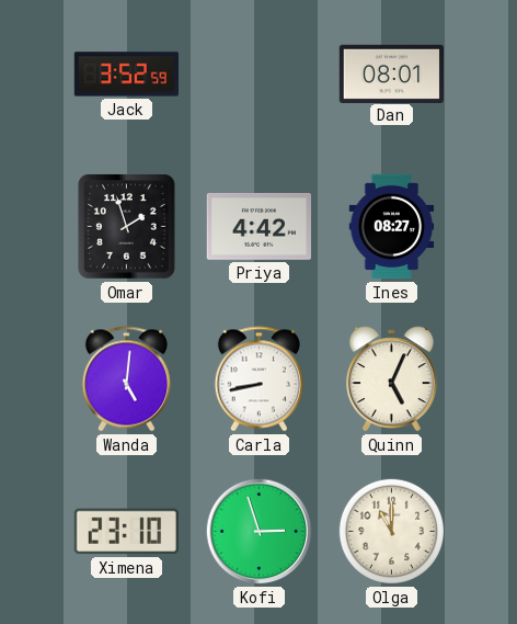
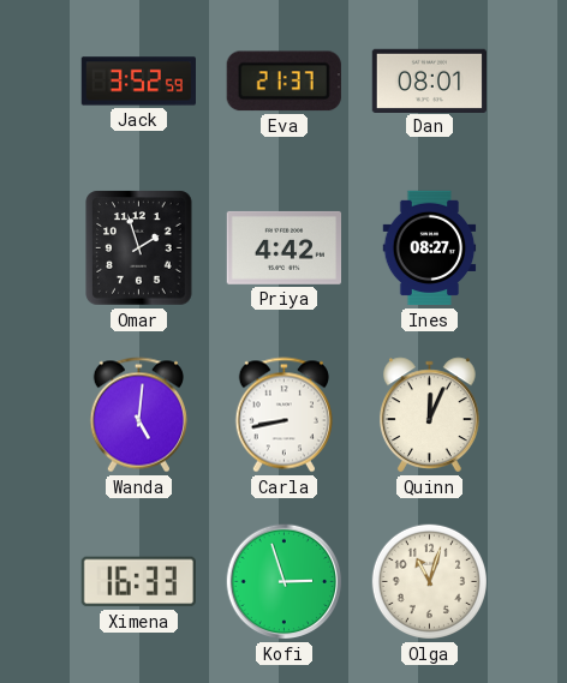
Eva: none -> 21:37
Quinn: 5:04 -> 12:04
Ximena: 23:10 -> 16:33
Olga: 11:00 -> 11:03
